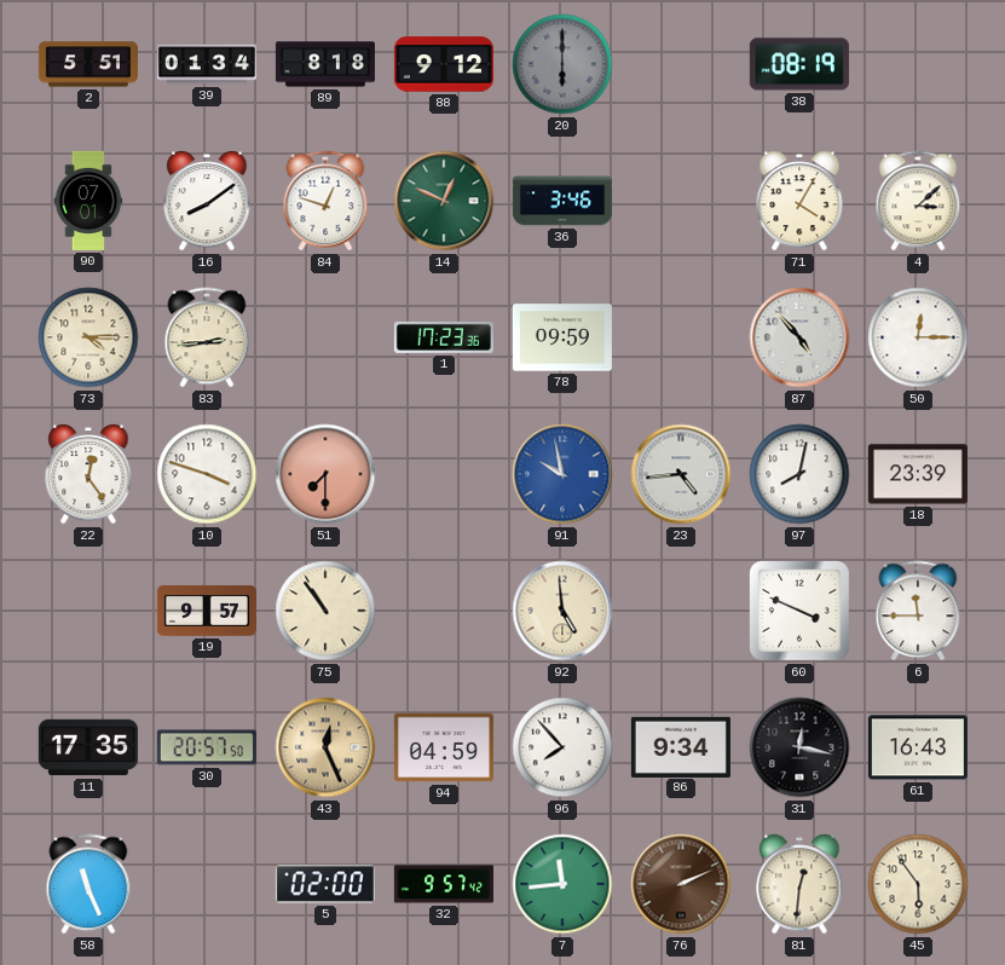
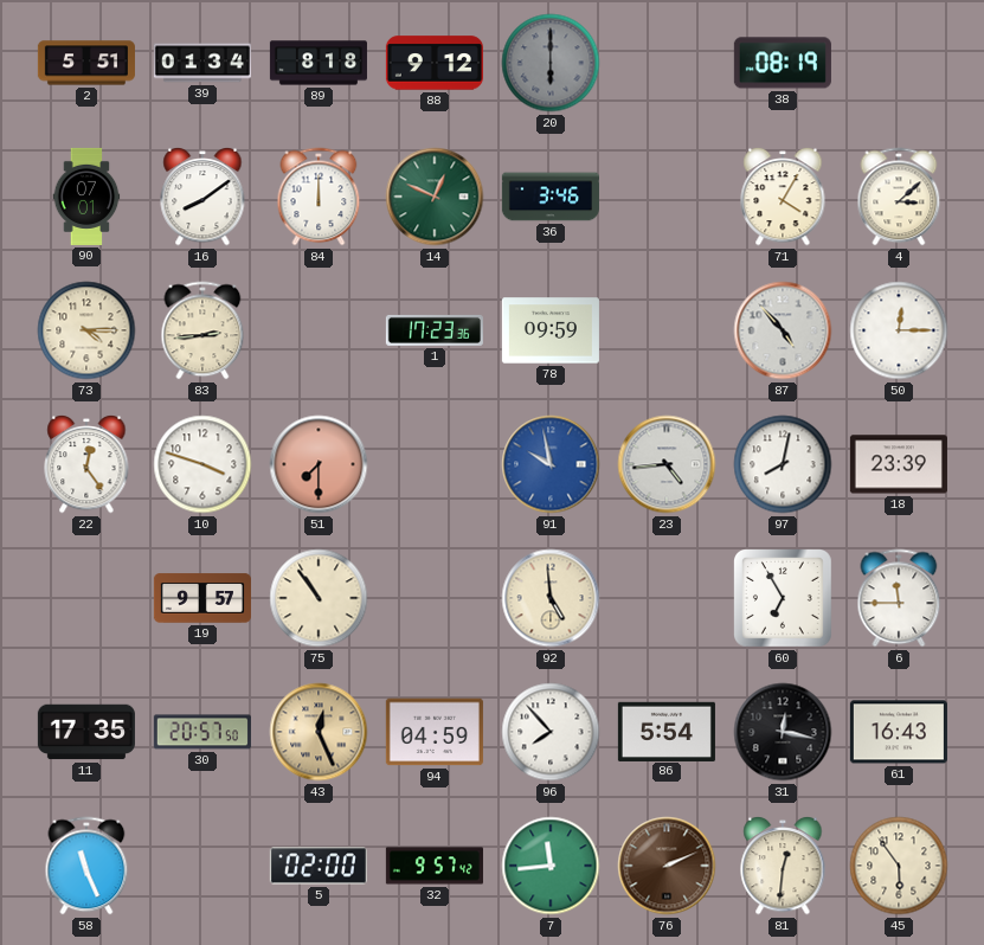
84: 12:48 -> 12:00
60: 3:49 -> 6:55
86: 9:34 -> 5:54
